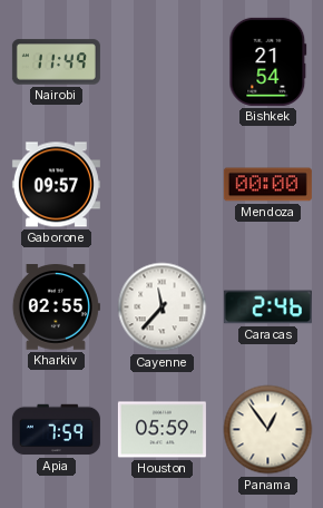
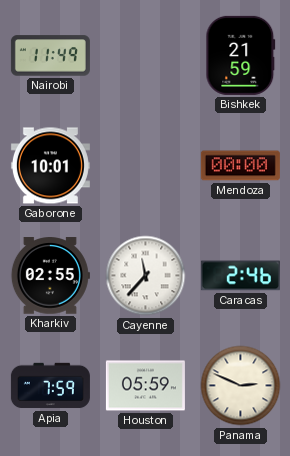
Bishkek: 21:54 -> 21:59
Gaborone: 09:57 -> 10:01
Panama: 12:54 -> 2:49
